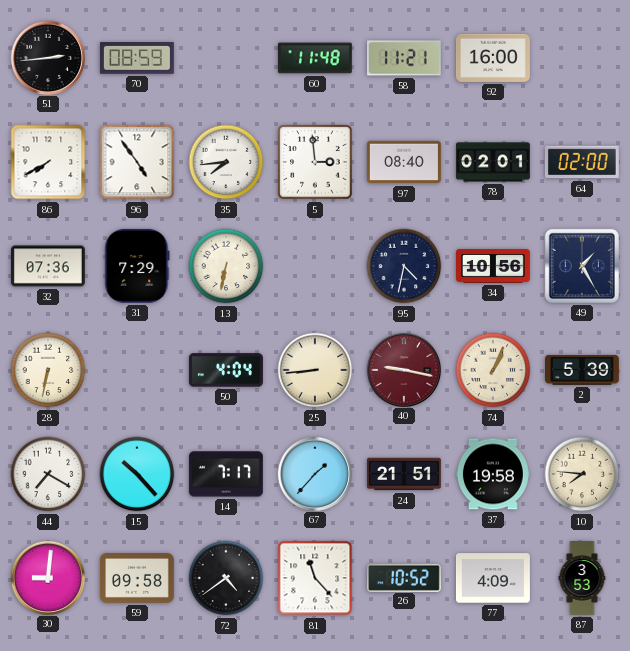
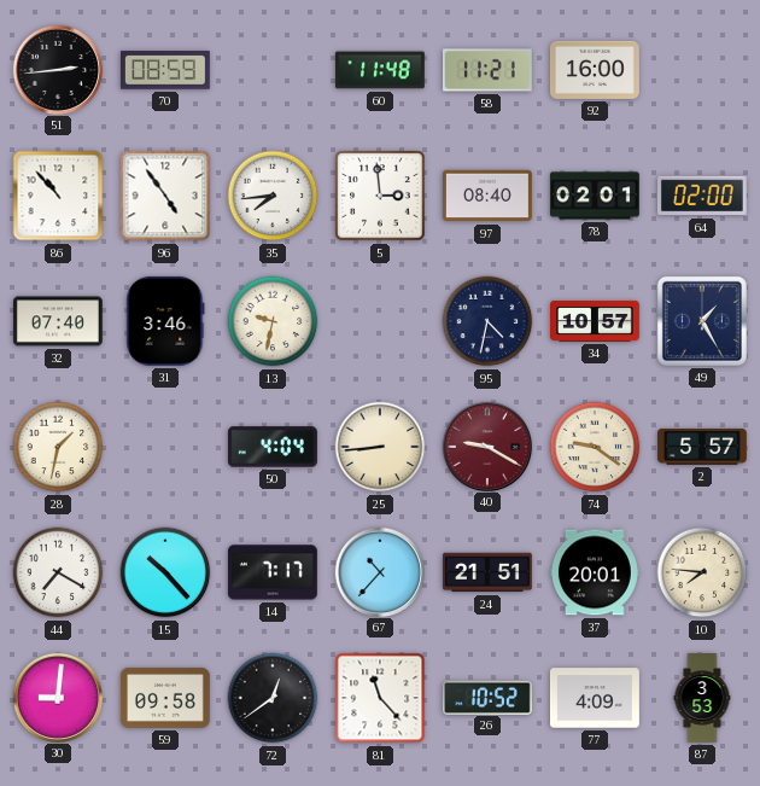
86: 7:40 -> 10:53
32: 07:36 -> 07:40
31: 7:29 -> 3:46
13: 6:32 -> 9:32
34: 10:56 -> 10:57
28: 6:32 -> 1:32
40: 9:17 -> 9:20
74: 1:04 -> 9:21
2: 5:39 -> 5:57
67: 1:37 -> 10:37
37: 19:58 -> 20:01
72: 4:39 -> 12:39
